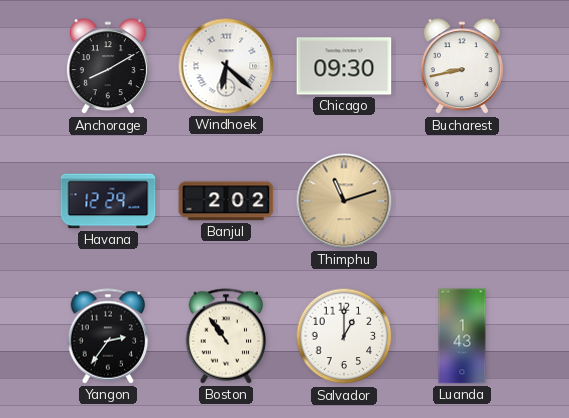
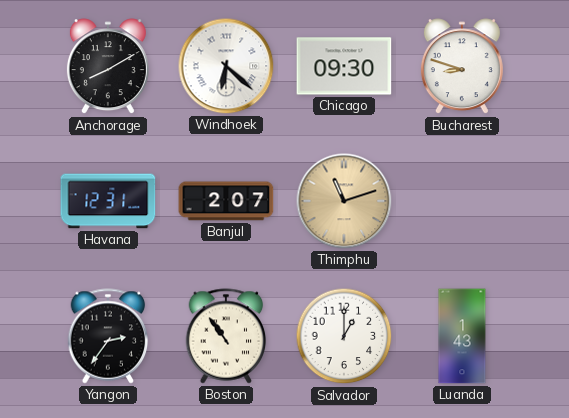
Bucharest: 8:43 -> 8:48
Havana: 12:29 -> 12:31
Banjul: 2:02 -> 2:07
